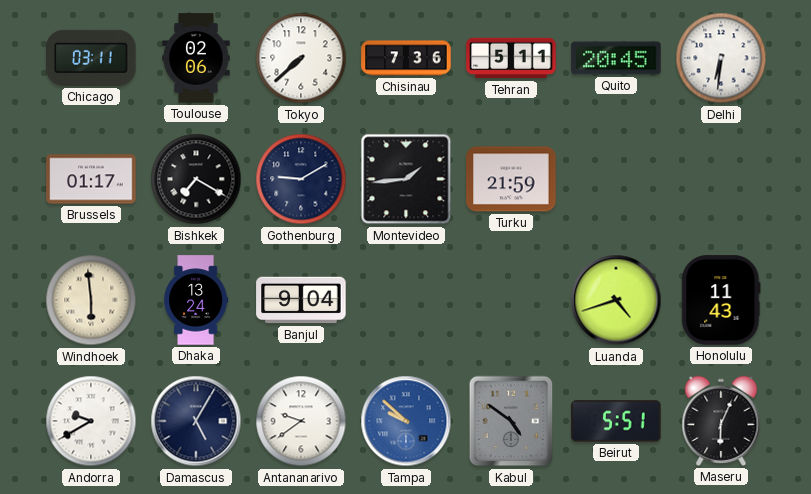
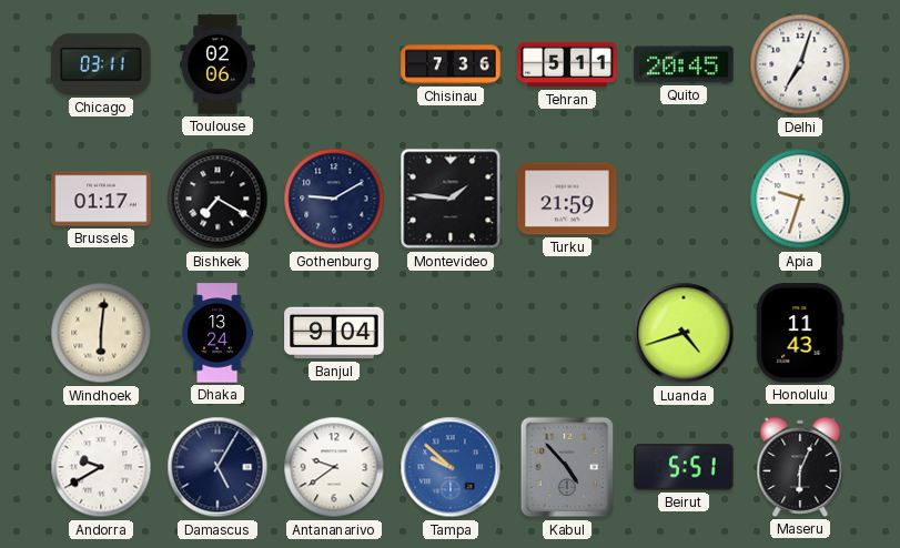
Tokyo: 7:38 -> none
Delhi: 6:31 -> 7:03
Montevideo: 1:44 -> 1:46
Apia: none -> 9:33
Windhoek: 5:59 -> 6:01
Kabul: 4:51 -> 4:53
